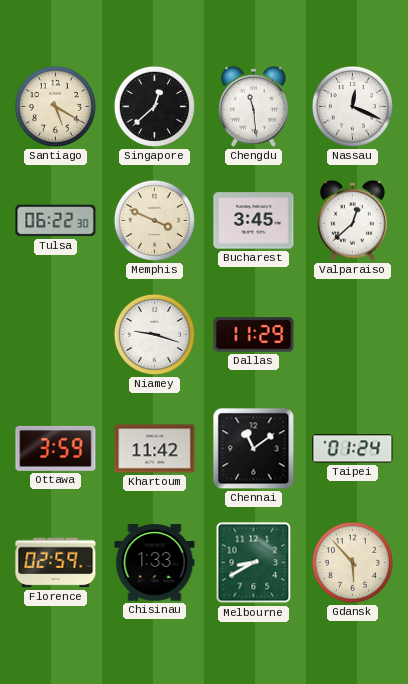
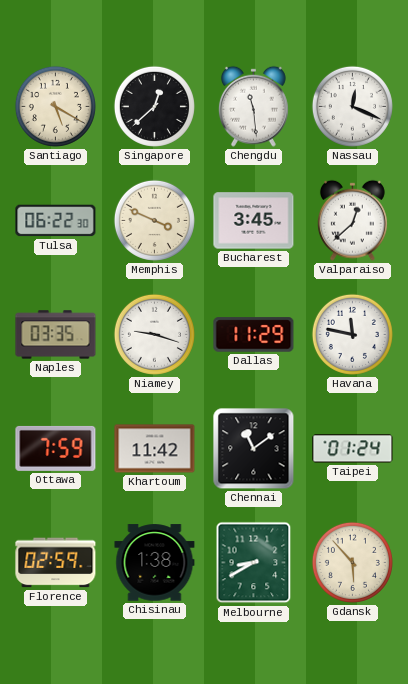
Naples: none -> 03:35
Havana: none -> 11:47
Ottawa: 3:59 -> 7:59
Chisinau: 1:33 -> 1:38
